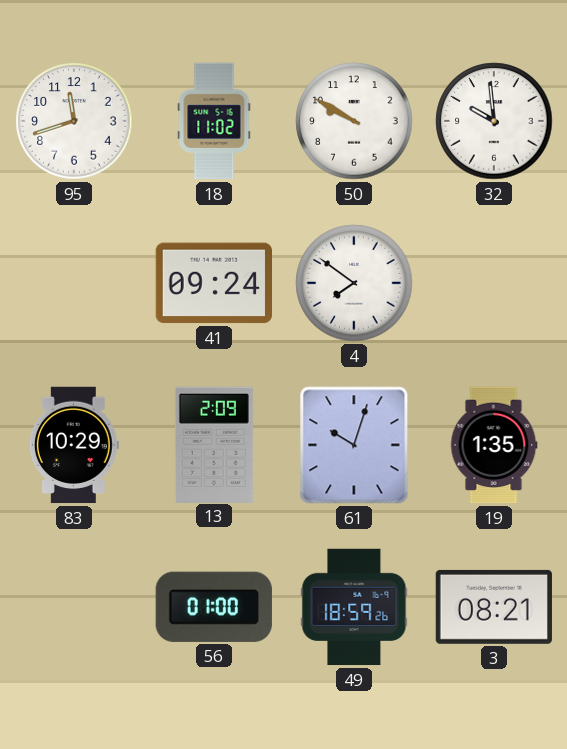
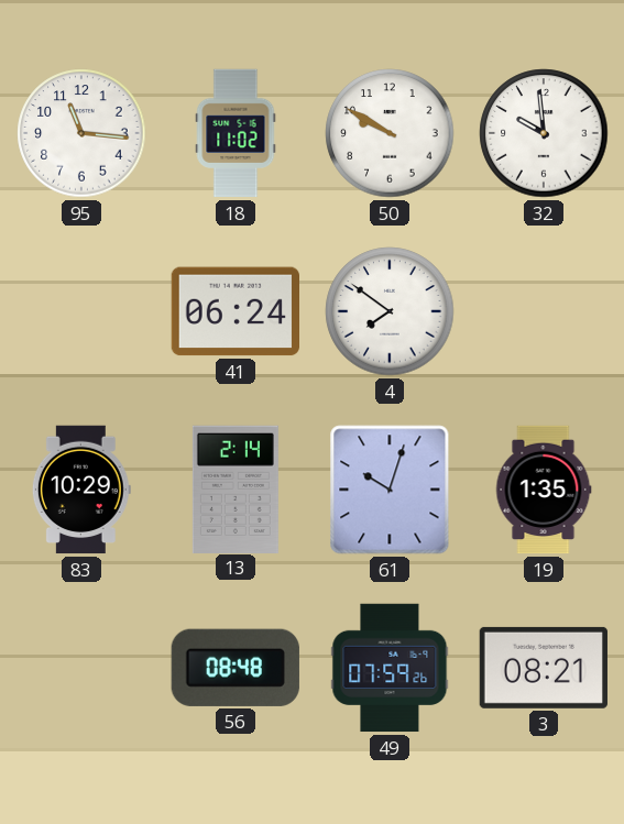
95: 11:42 -> 11:16
41: 09:24 -> 06:24
13: 2:09 -> 2:14
56: 01:00 -> 08:48
49: 18:59 -> 07:59
